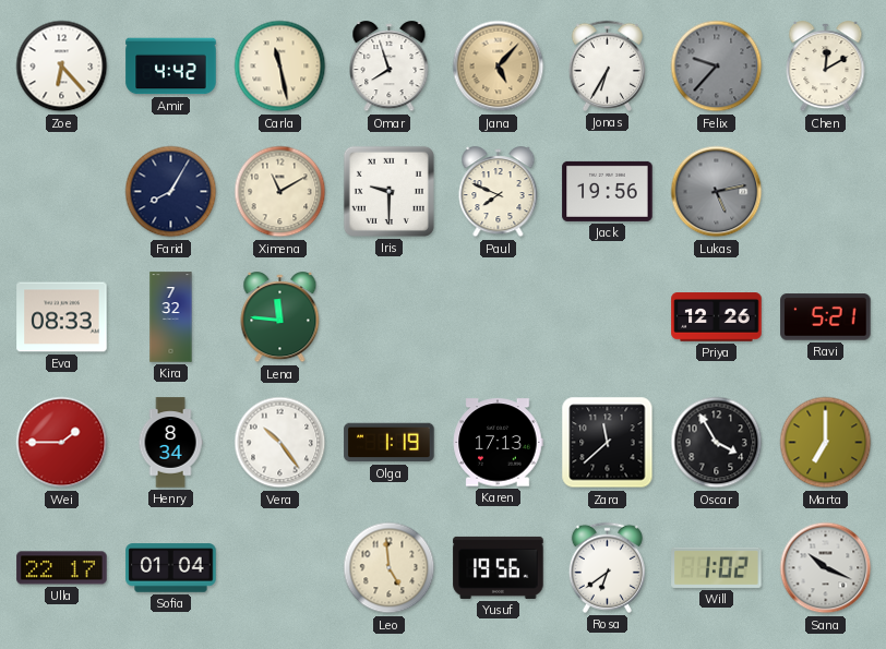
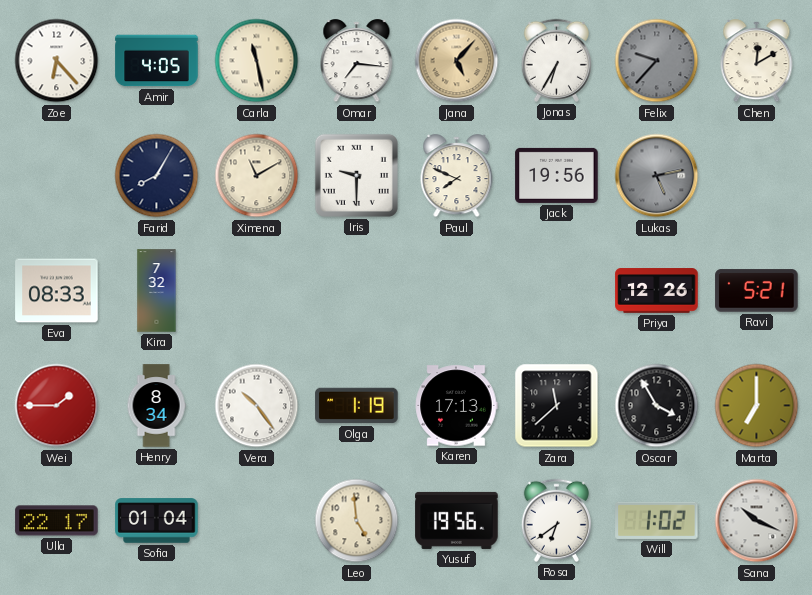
Amir: 4:42 -> 4:05
Omar: 7:57 -> 7:16
Lena: 11:46 -> none
